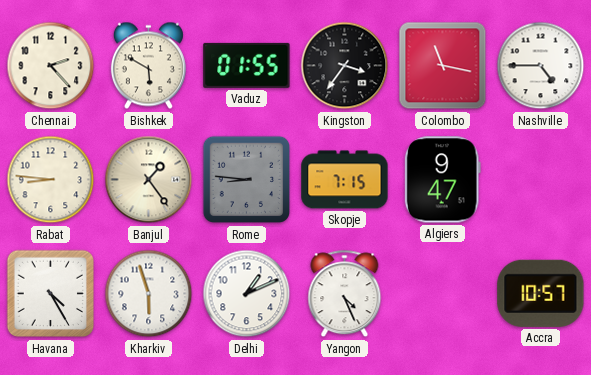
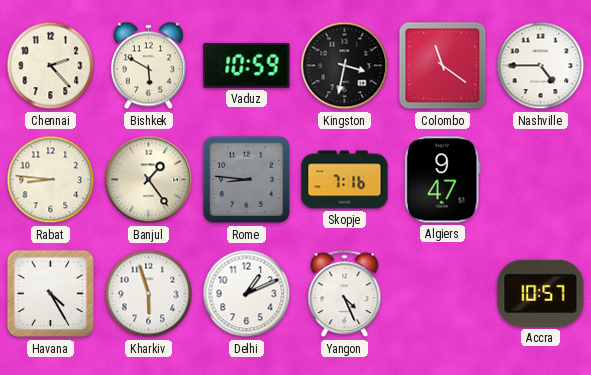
Vaduz: 01:55 -> 10:59
Kingston: 3:36 -> 3:32
Colombo: 11:17 -> 11:21
Skopje: 7:15 -> 7:16
